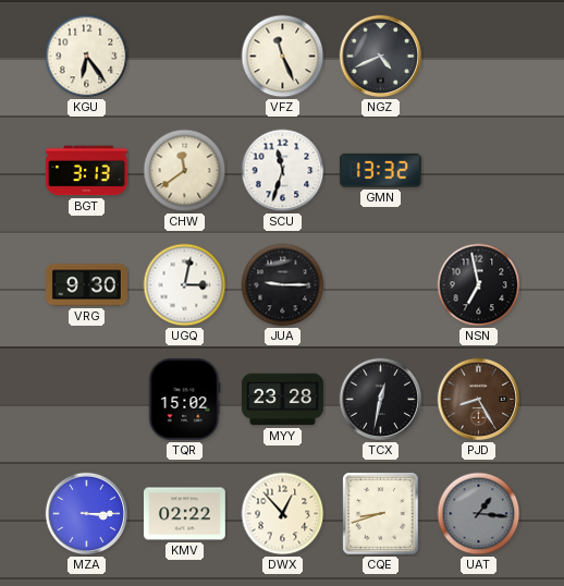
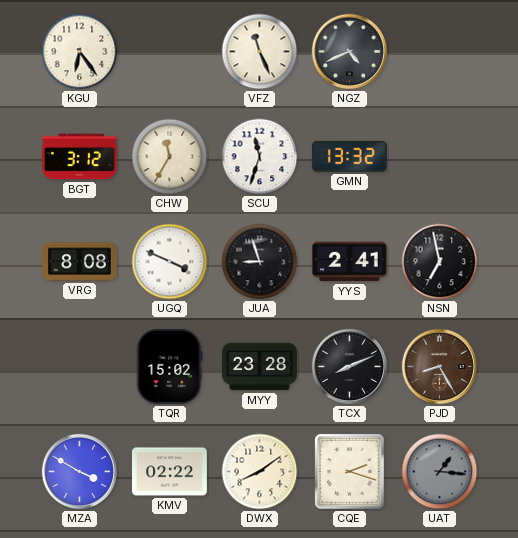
BGT: 3:13 -> 3:12
CHW: 11:39 -> 11:35
VRG: 9:30 -> 8:08
UGQ: 3:02 -> 3:49
JUA: 9:15 -> 8:57
YYS: none -> 2:41
TCX: 12:32 -> 8:11
MZA: 3:15 -> 3:50
DWX: 12:53 -> 8:09
CQE: 8:42 -> 2:18
